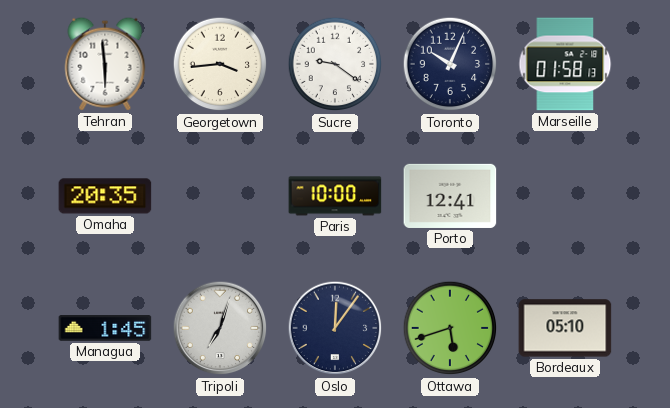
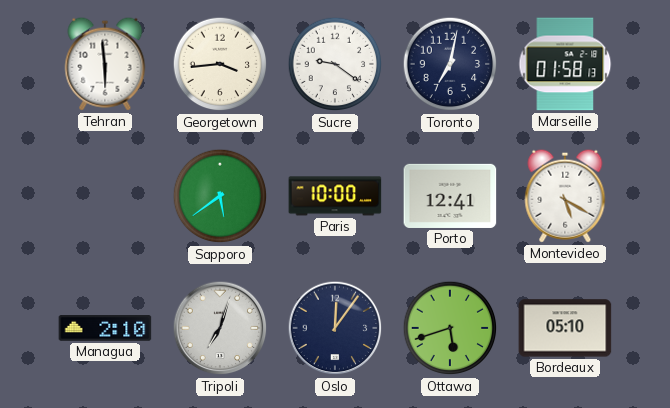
Toronto: 10:04 -> 7:02
Omaha: 20:35 -> none
Sapporo: none -> 5:39
Montevideo: none -> 5:20
Managua: 1:45 -> 2:10
